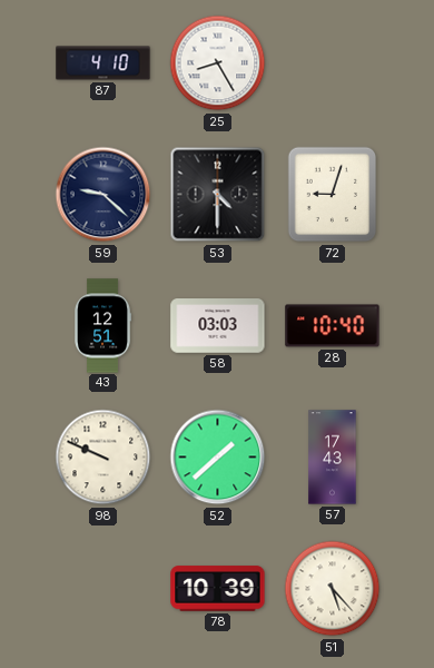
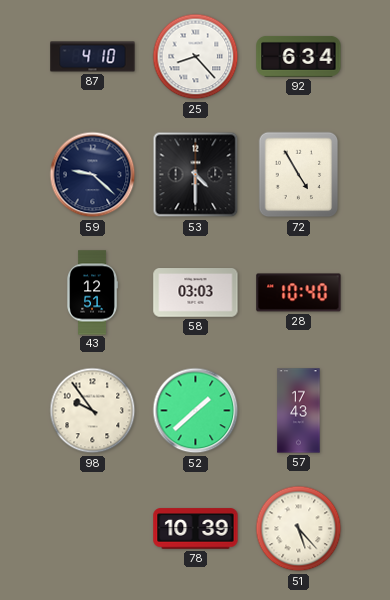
25: 8:25 -> 8:23
92: none -> 6:34
72: 9:03 -> 4:55
98: 9:49 -> 9:54
